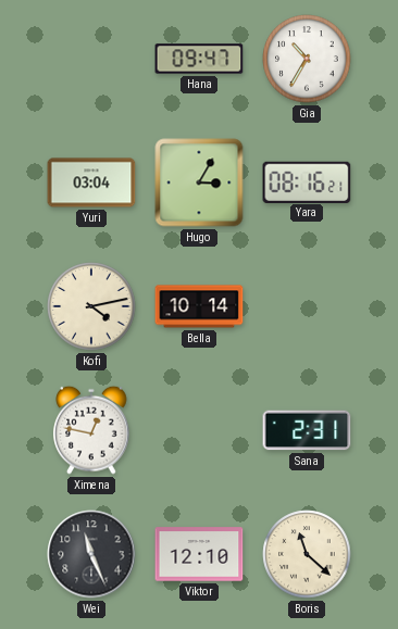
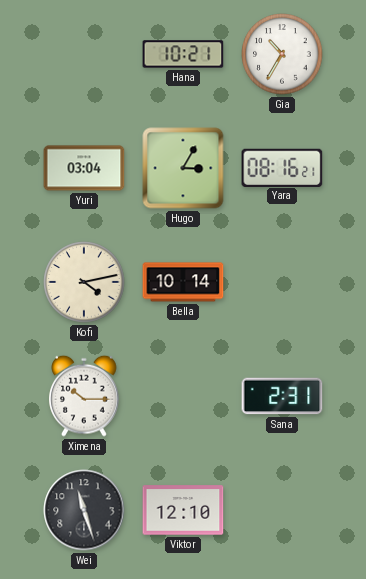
Hana: 09:47 -> 10:21
Ximena: 12:47 -> 10:15
Wei: 11:26 -> 11:27
Boris: 11:22 -> none
